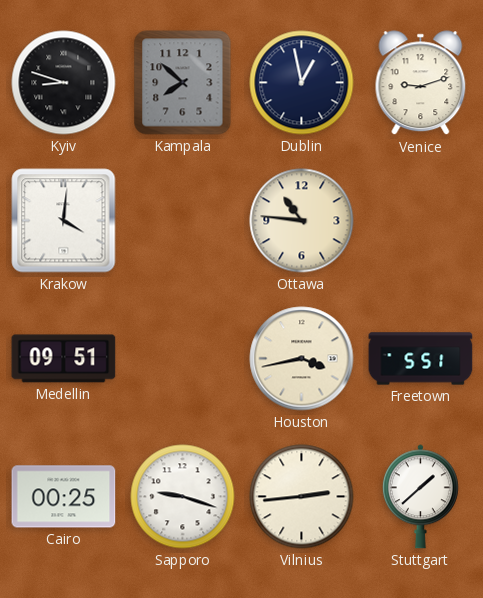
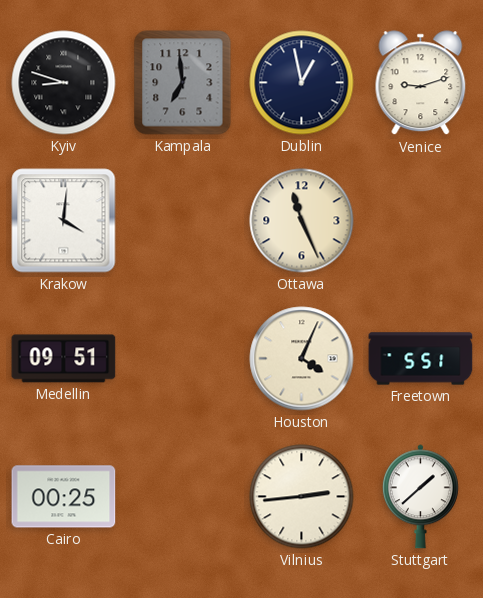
Kampala: 7:52 -> 6:59
Ottawa: 10:46 -> 11:26
Houston: 3:43 -> 4:04
Sapporo: 9:18 -> none
